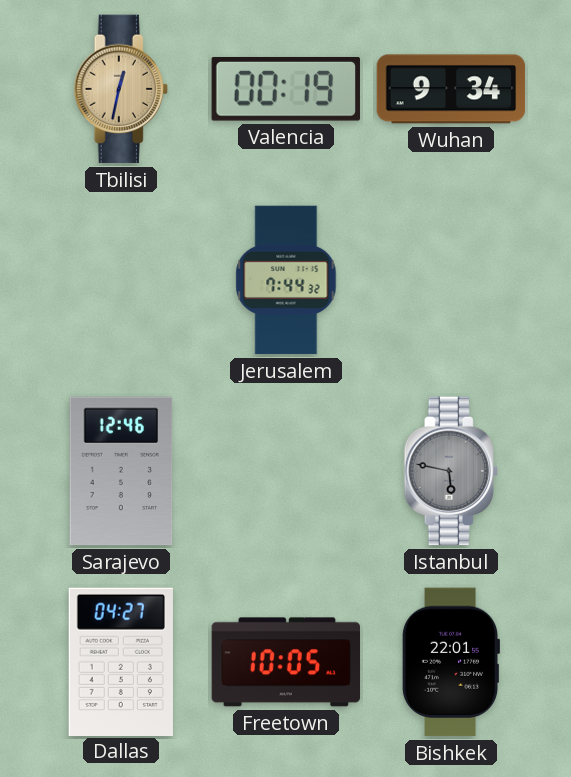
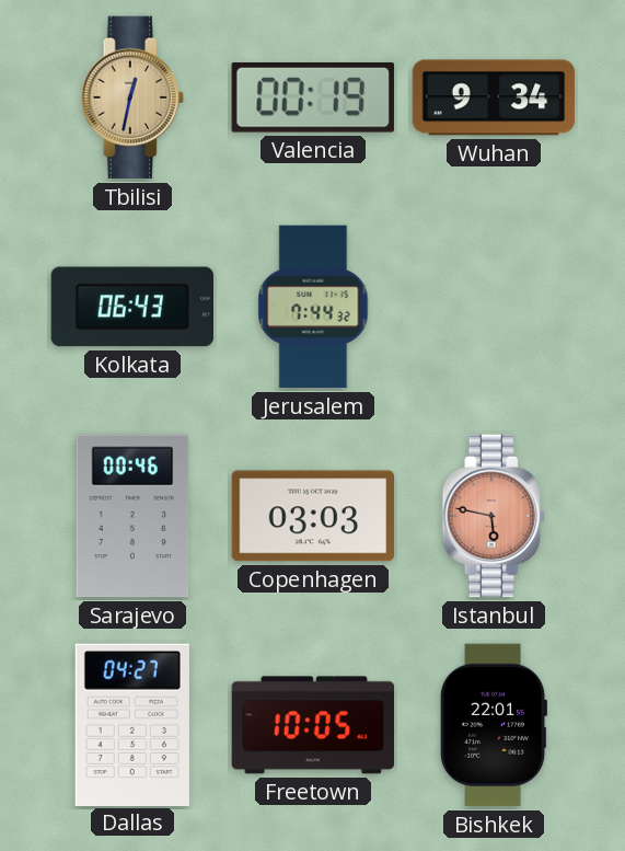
Kolkata: none -> 06:43
Sarajevo: 12:46 -> 00:46
Copenhagen: none -> 03:03
Istanbul dial: grey -> salmon
